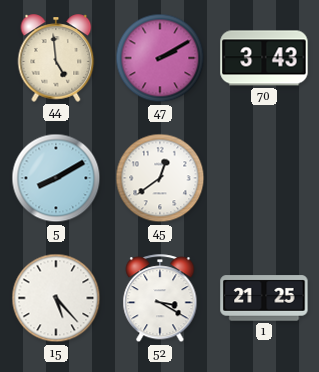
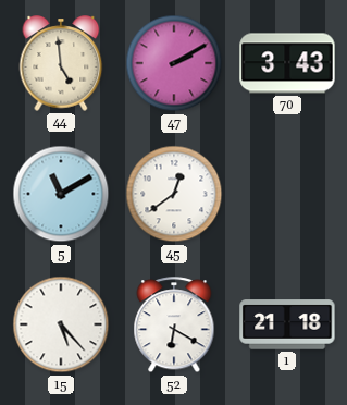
5: 8:10 -> 11:10
52: 3:20 -> 6:20
1: 21:25 -> 21:18
